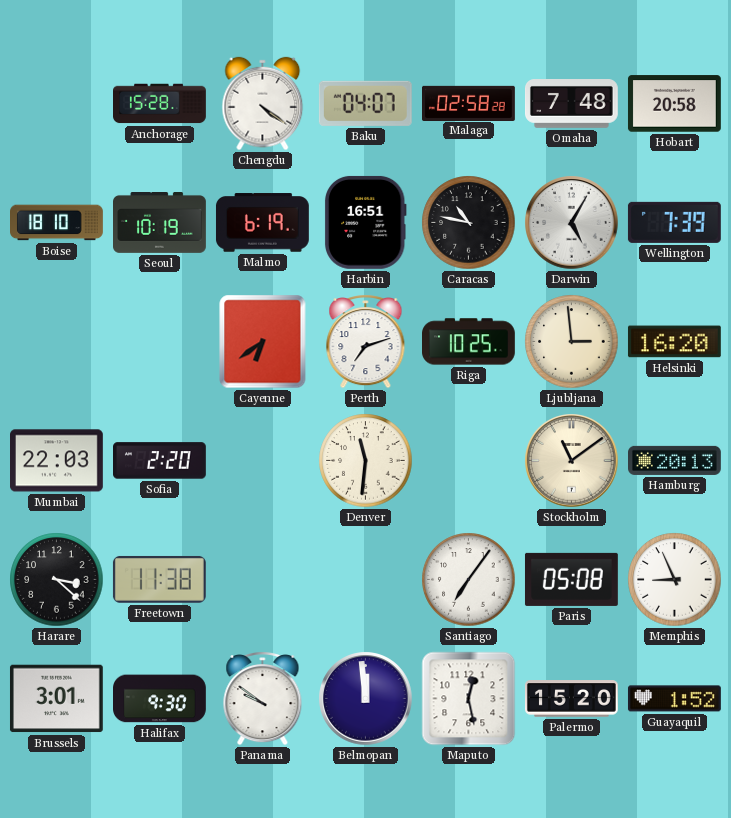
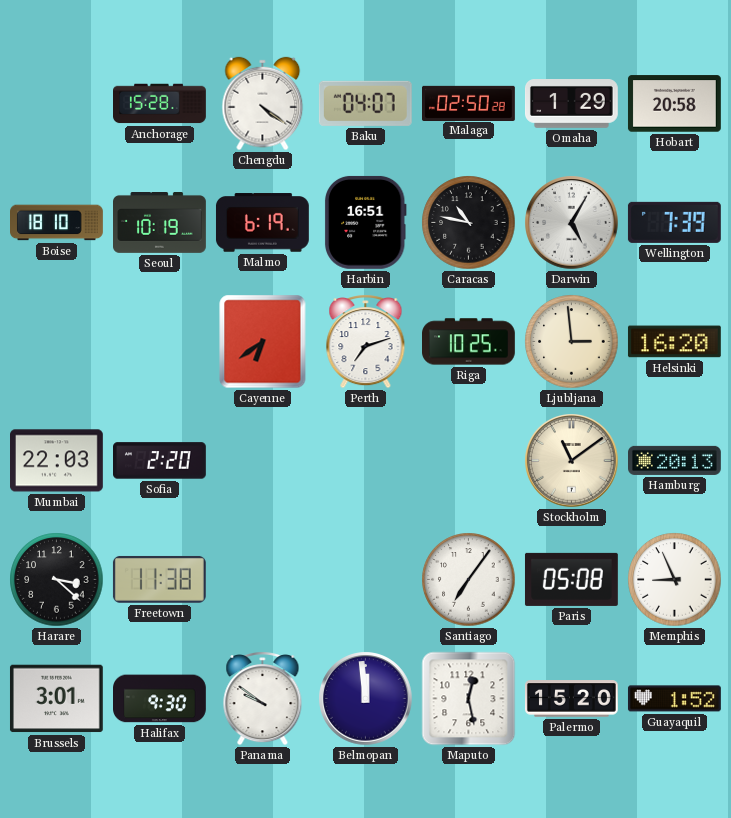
Malaga: 02:58 -> 02:50
Omaha: 7:48 -> 1:29
Denver: 11:31 -> none
